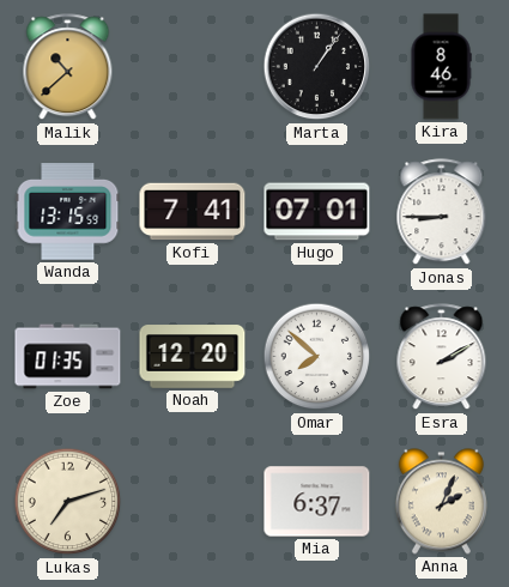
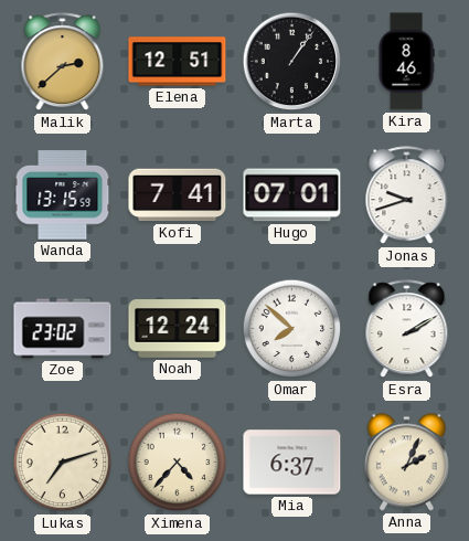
Malik: 10:38 -> 2:38
Elena: none -> 12:51
Jonas: 8:45 -> 9:42
Zoe: 01:35 -> 23:02
Noah: 12:20 -> 12:24
Ximena: none -> 4:37
